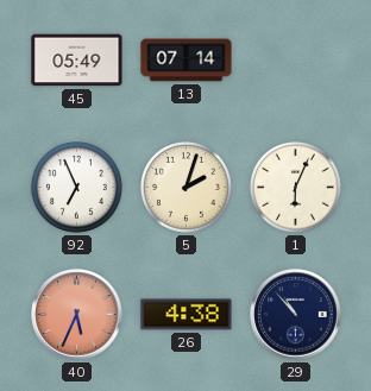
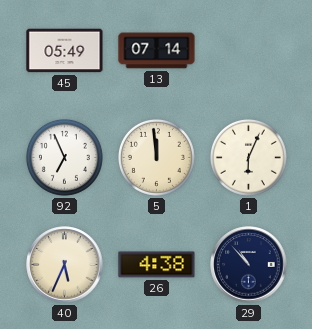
5: 2:03 -> 11:59
40 dial: salmon -> cream
